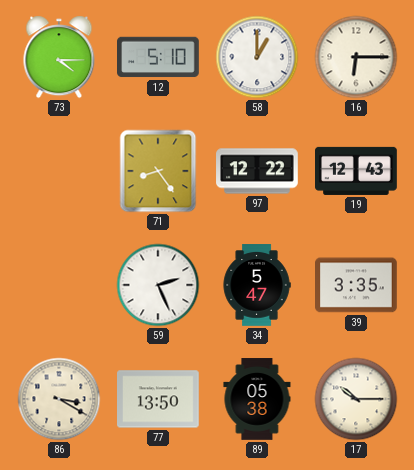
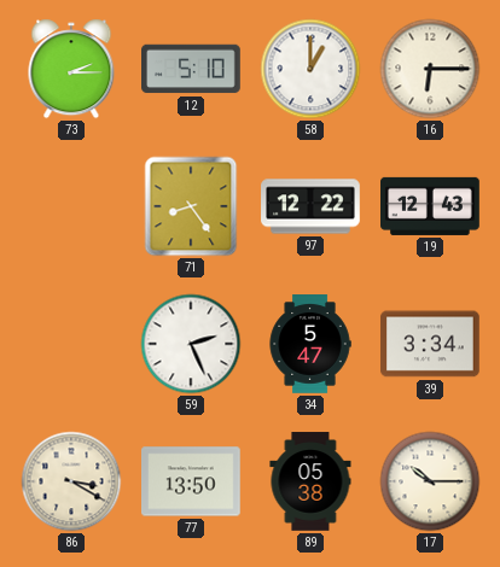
73: 4:15 -> 2:15
39: 3:35 -> 3:34
